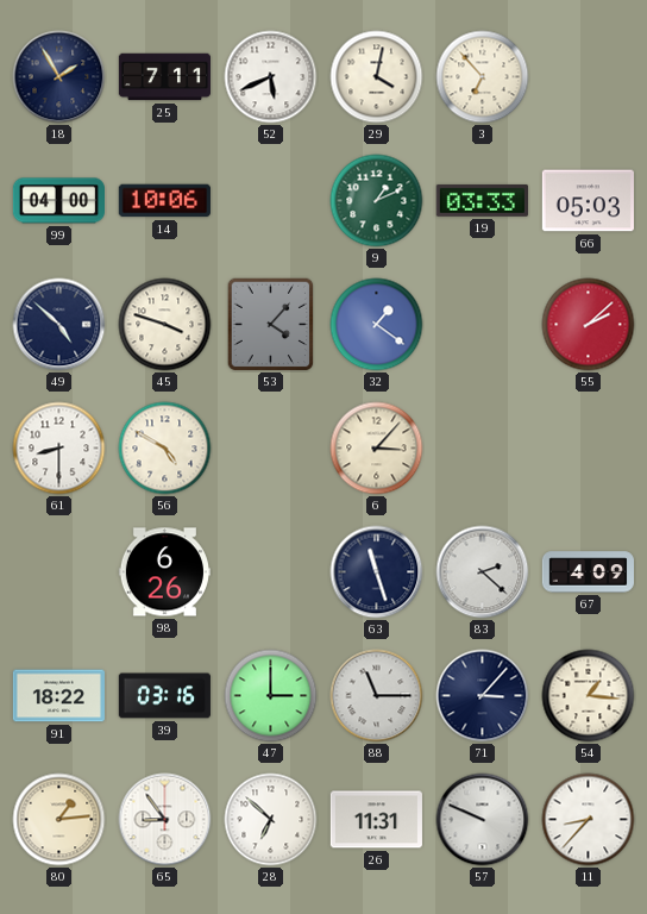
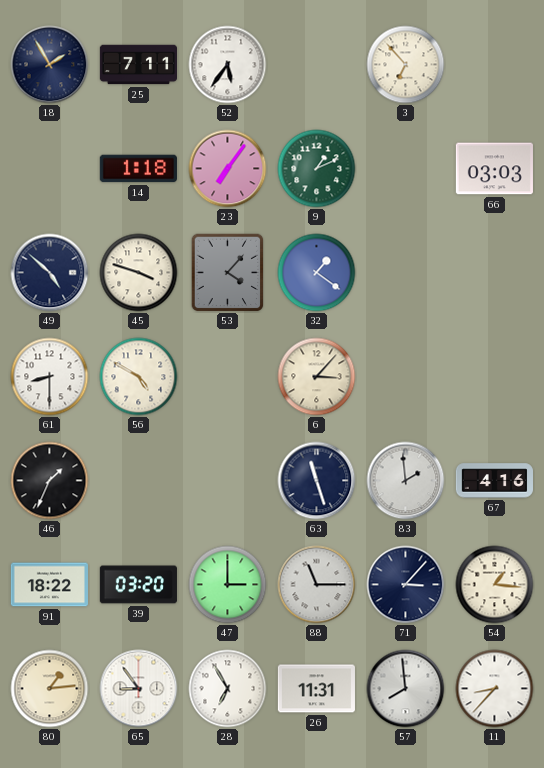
52: 5:41 -> 5:36
29: 4:02 -> none
99: 04:00 -> none
14: 10:06 -> 1:18
23: none -> 7:06
19: 03:33 -> none
66: 05:03 -> 03:03
55: 2:08 -> none
46: none -> 1:34
98: 6:26 -> none
83: 2:22 -> 1:59
67: 4:09 -> 4:16
39: 03:16 -> 03:20
28: 6:52 -> 6:55
57: 9:49 -> 7:59
